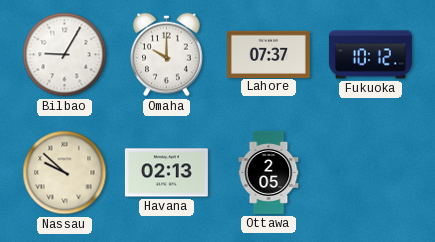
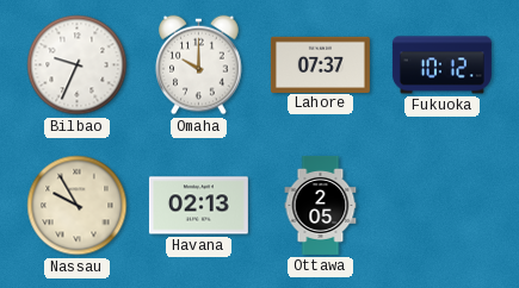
Bilbao: 9:05 -> 9:34
Nassau: 9:52 -> 9:55
